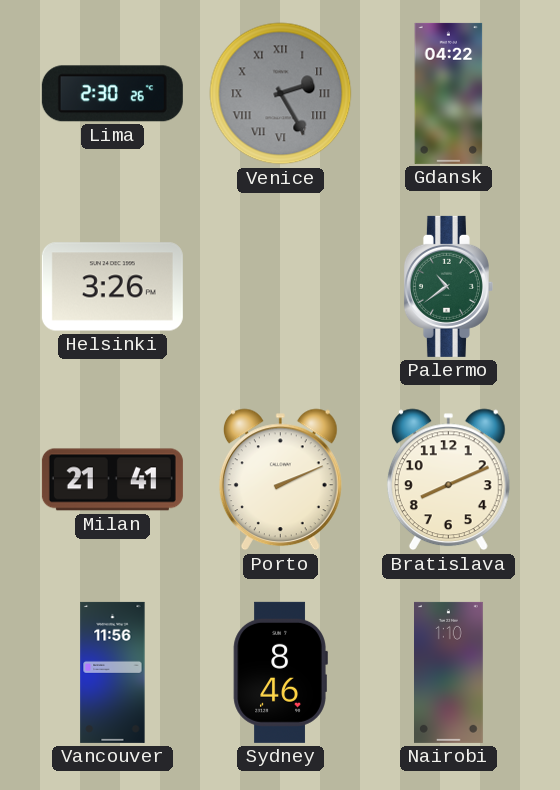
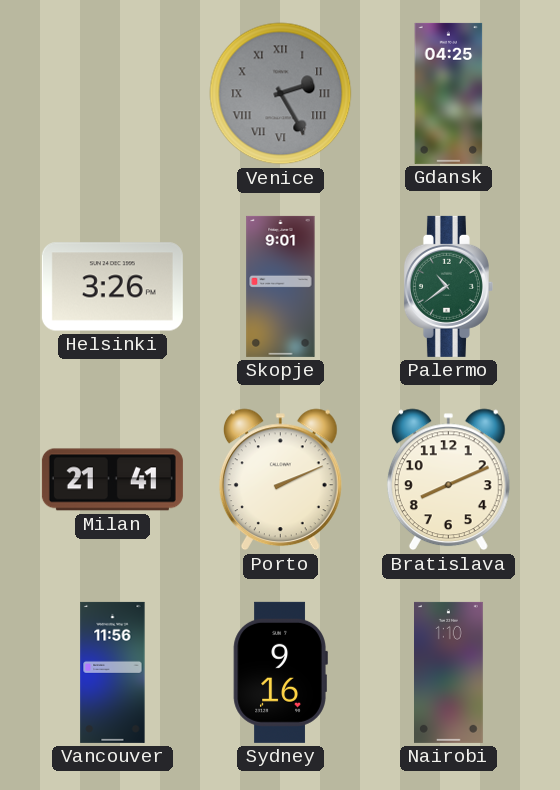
Lima: 2:30 -> none
Gdansk: 04:22 -> 04:25
Skopje: none -> 9:01
Sydney: 8:46 -> 9:16
